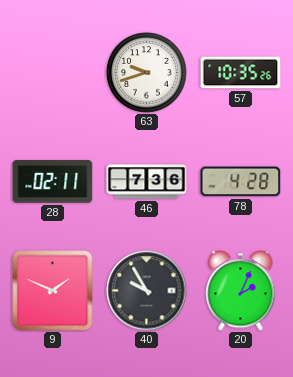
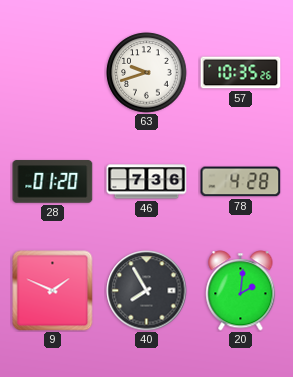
28: 02:11 -> 01:20
40: 9:55 -> 7:55
20: 2:04 -> 2:01
